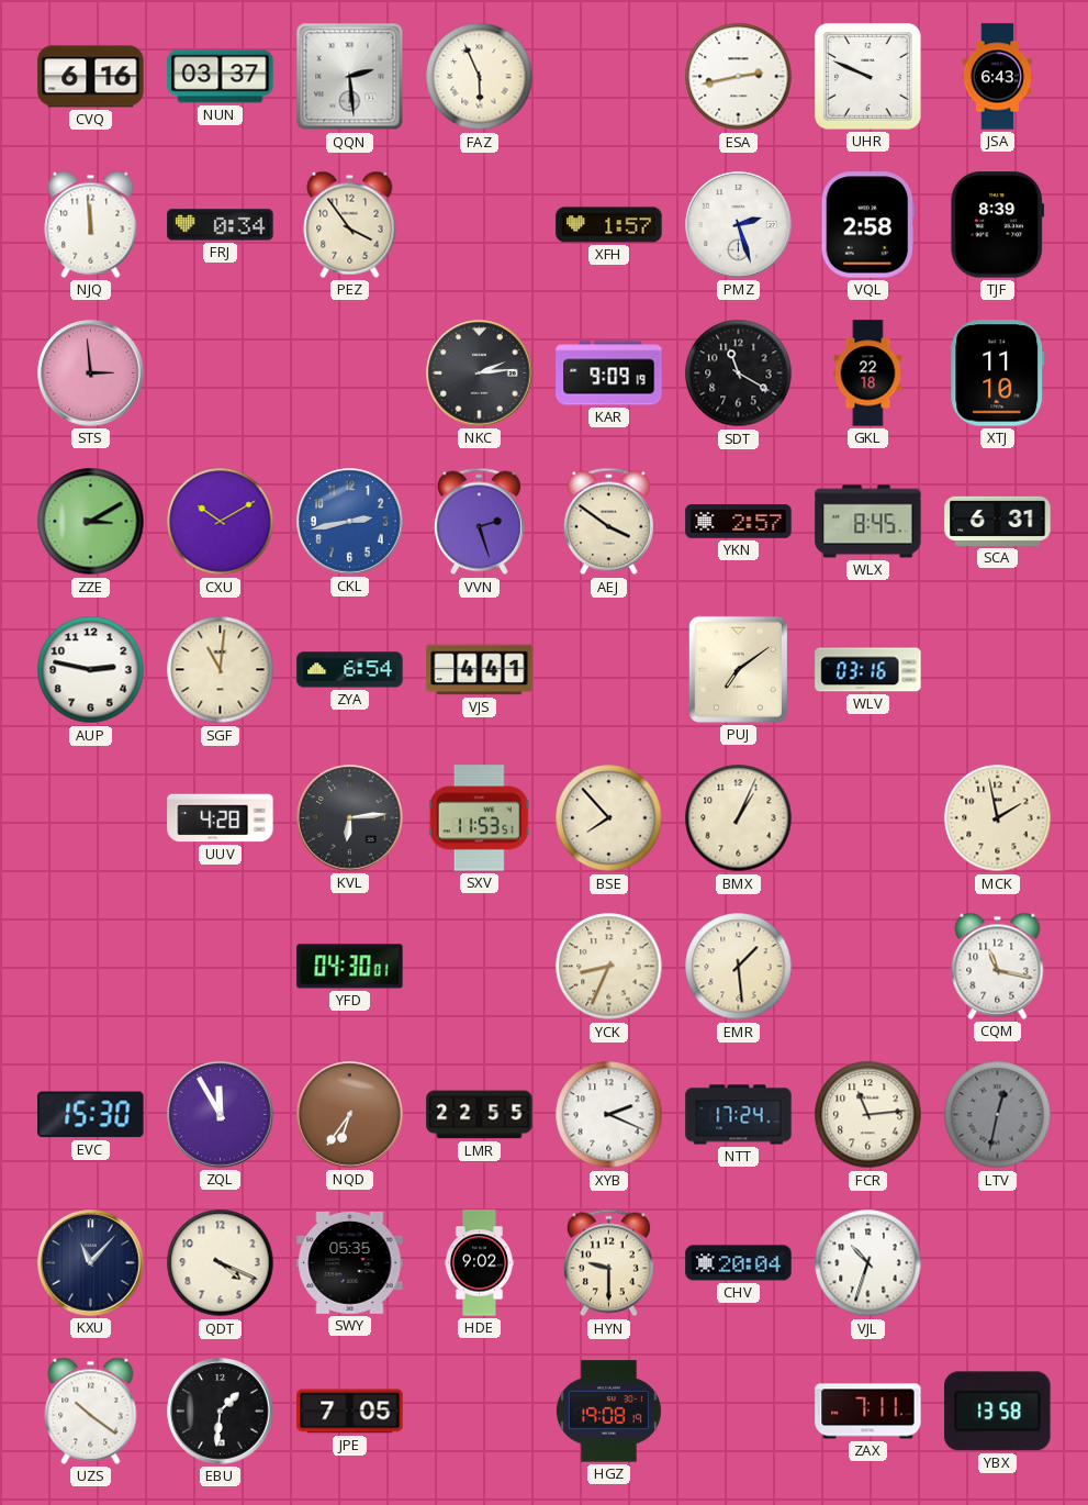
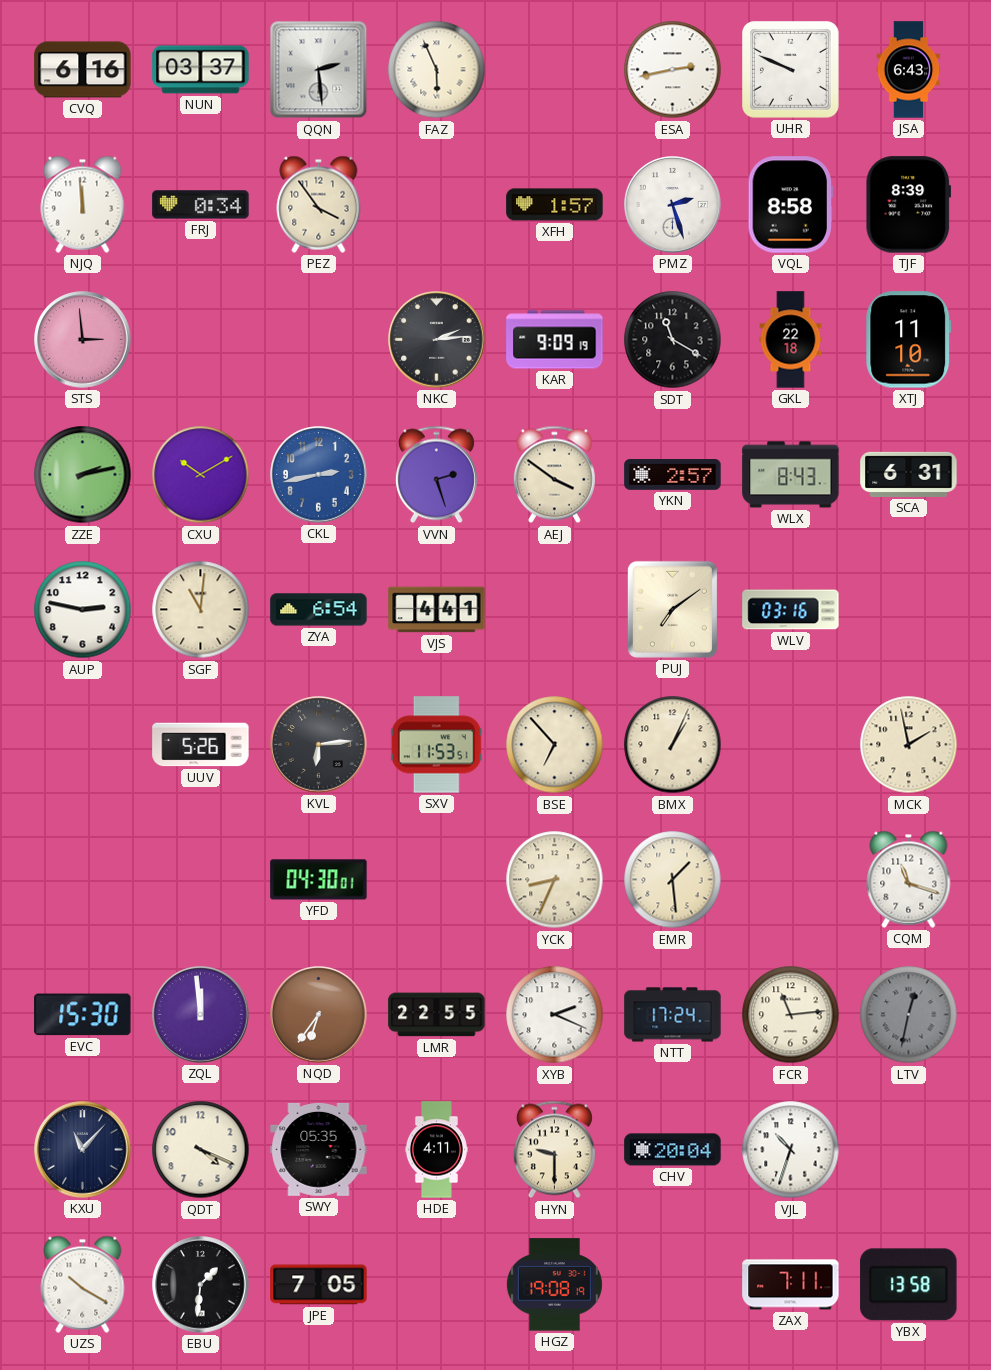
VQL: 2:58 -> 8:58
ZZE: 3:10 -> 2:13
WLX: 8:45 -> 8:43
UUV: 4:28 -> 5:26
BSE: 7:53 -> 6:53
CQM: 11:17 -> 11:18
ZQL: 11:55 -> 11:59
HDE: 9:02 -> 4:11
UZS: 10:21 -> 10:20
